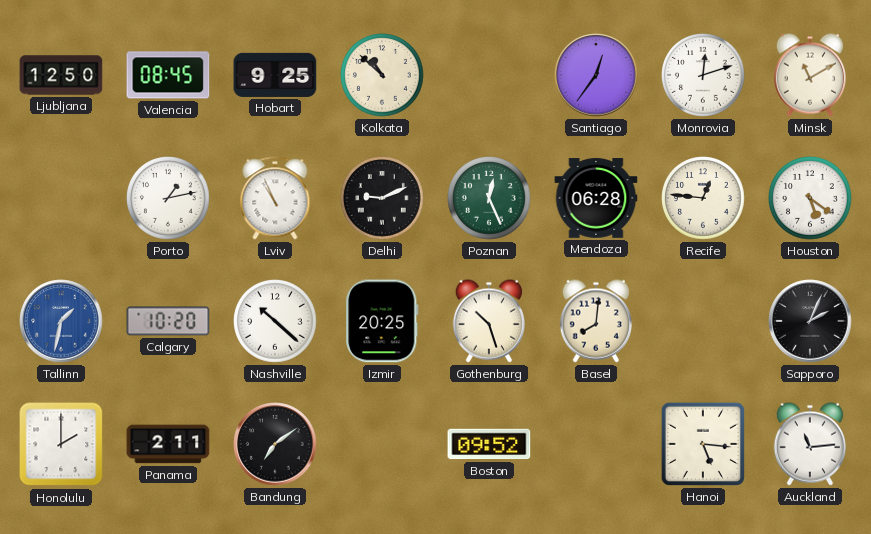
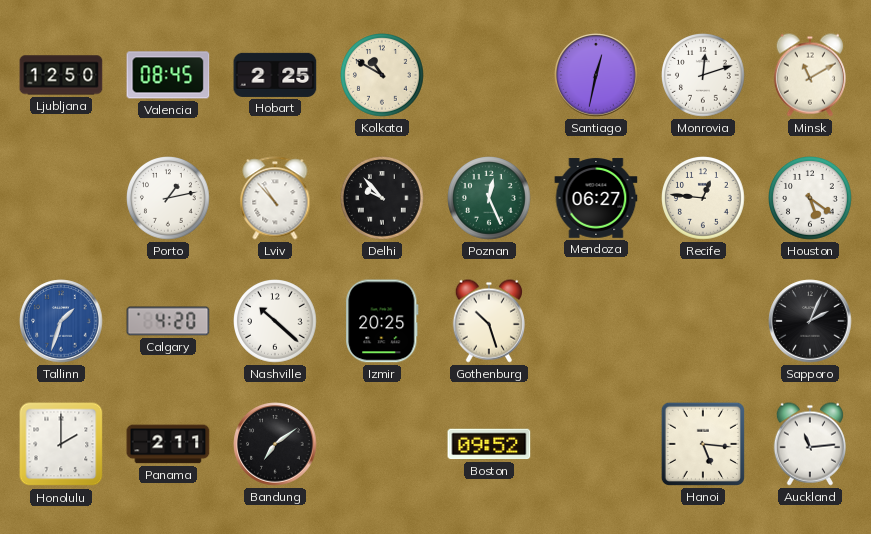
Hobart: 9:25 -> 2:25
Kolkata: 10:52 -> 10:50
Santiago: 12:36 -> 12:32
Lviv: 10:56 -> 10:53
Delhi: 9:11 -> 9:53
Mendoza: 06:28 -> 06:27
Tallinn: 1:32 -> 1:33
Calgary: 10:20 -> 4:20
Basel: 8:01 -> none
